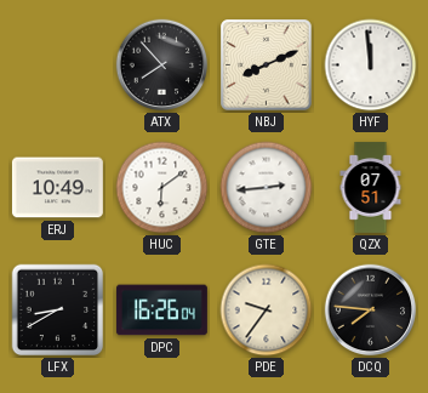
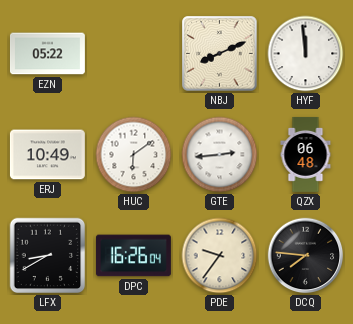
EZN: none -> 05:22
ATX: 7:53 -> none
QZX: 07:51 -> 06:48
